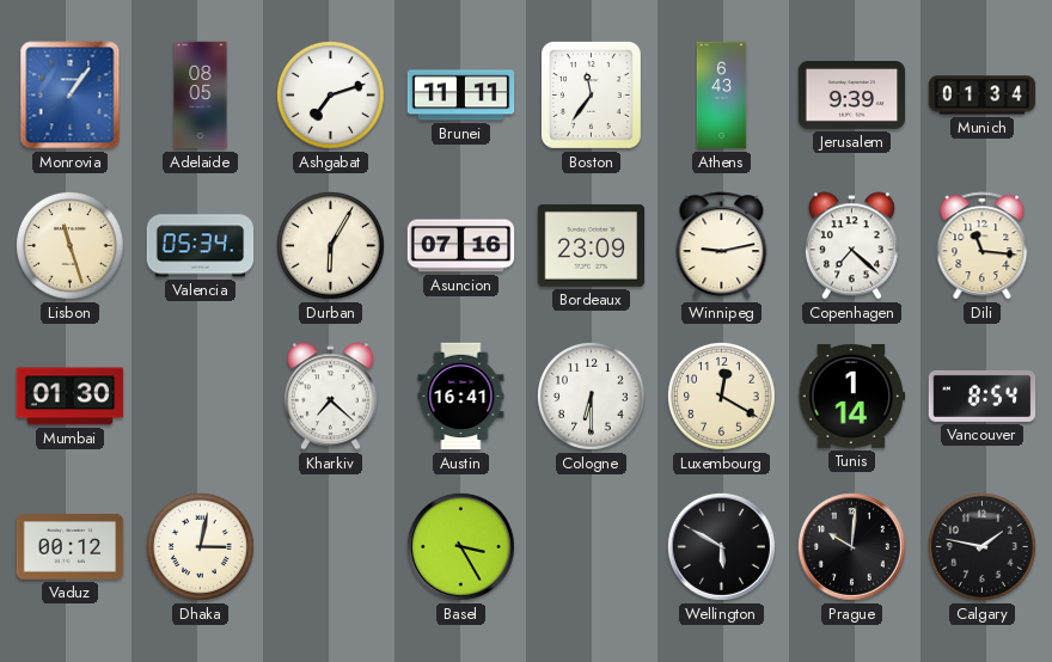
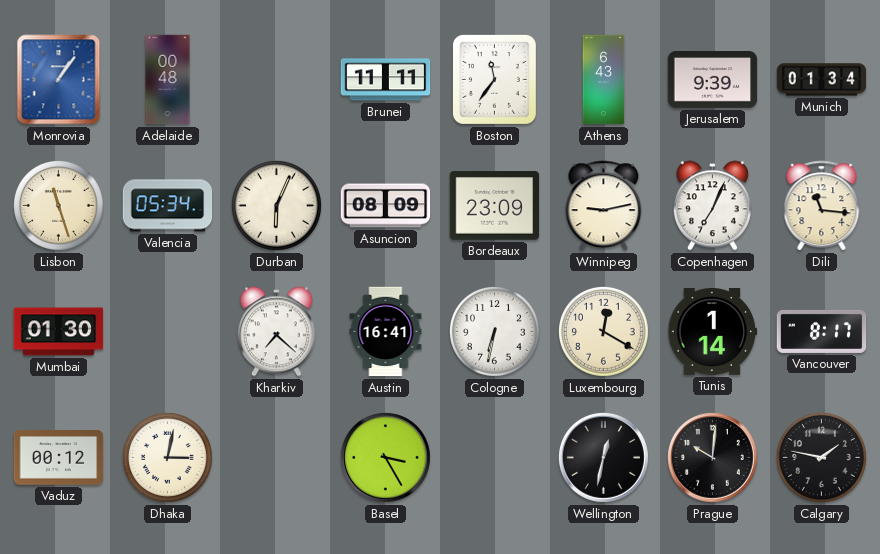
Adelaide: 08:05 -> 00:48
Ashgabat: 7:12 -> none
Durban: 6:05 -> 6:04
Asuncion: 07:16 -> 08:09
Copenhagen: 7:22 -> 7:04
Cologne: 6:30 -> 6:32
Vancouver: 8:54 -> 8:17
Wellington: 5:50 -> 12:32
